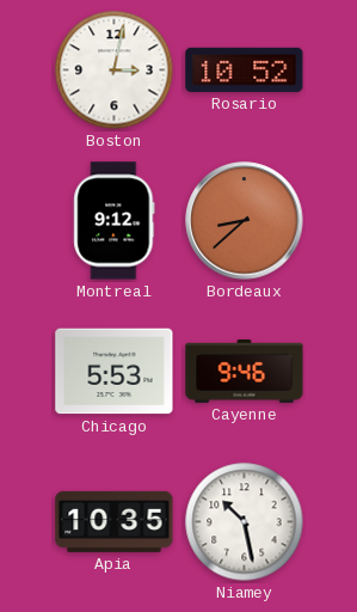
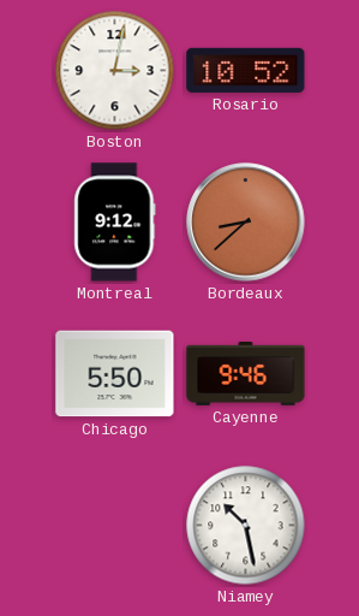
Chicago: 5:53 -> 5:50
Apia: 10:35 -> none
